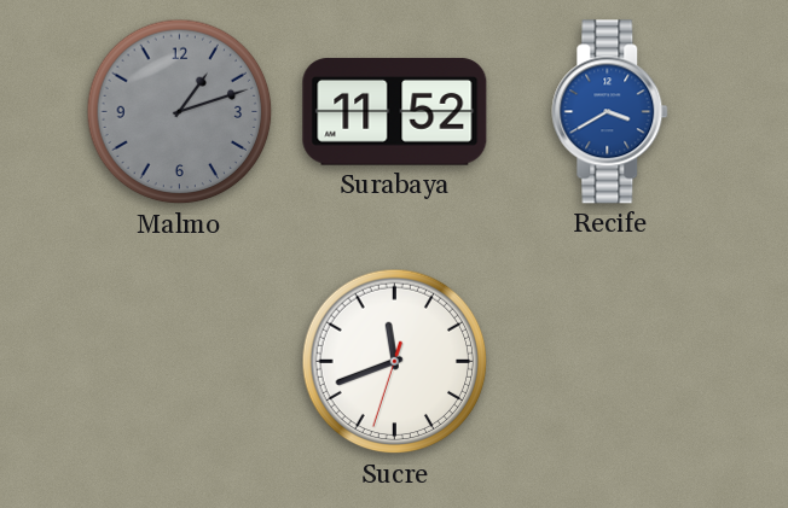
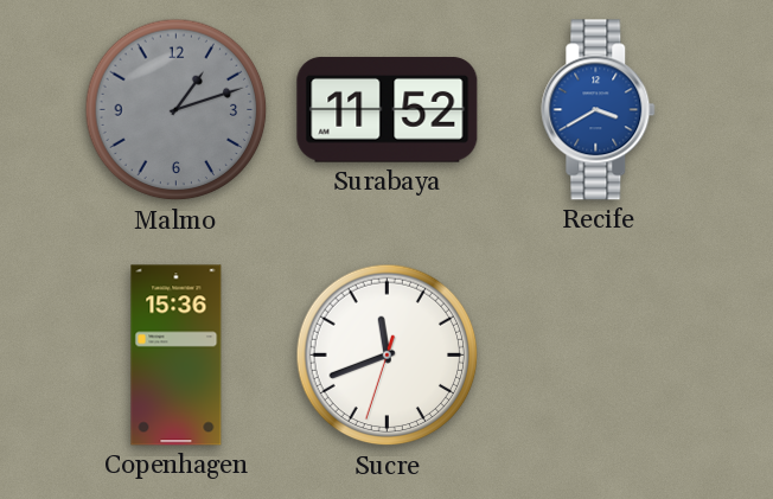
Copenhagen: none -> 15:36
